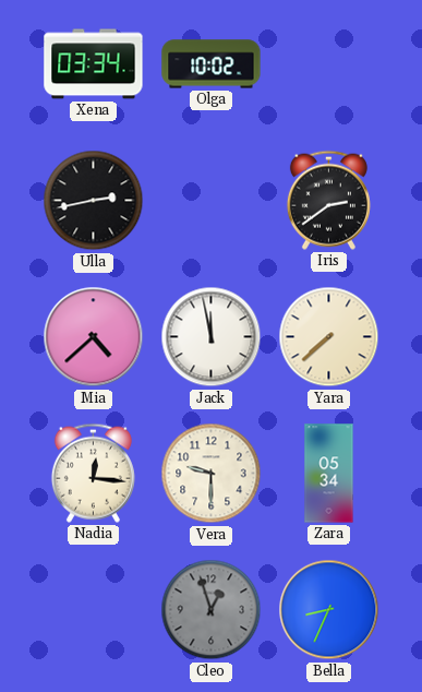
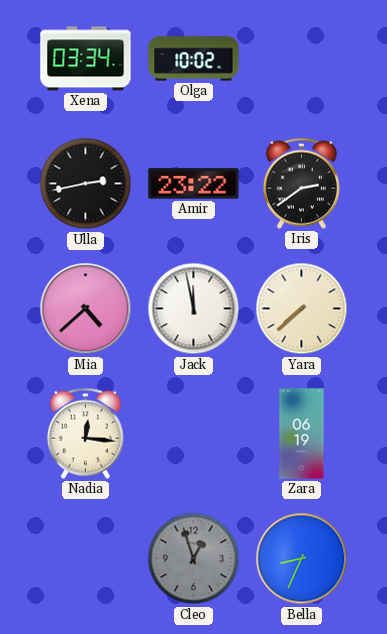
Amir: none -> 23:22
Vera: 9:30 -> none
Zara: 05:34 -> 06:19
